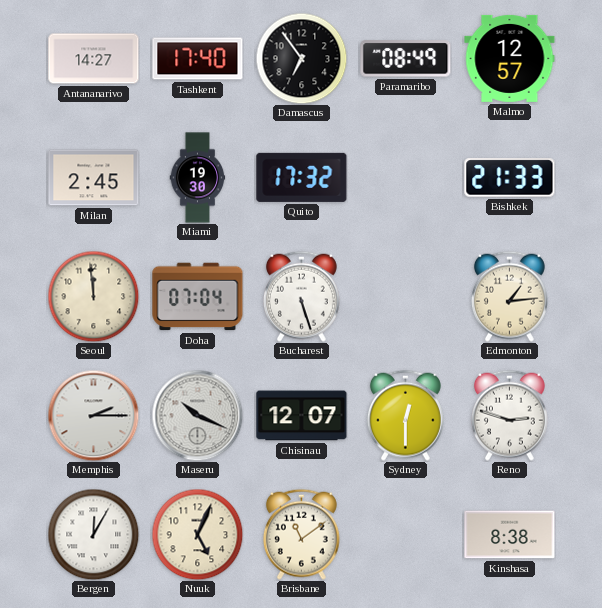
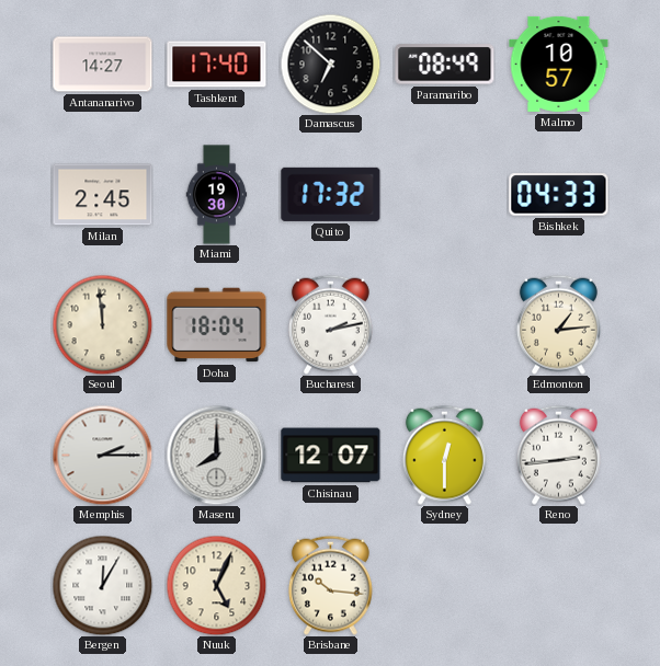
Damascus: 6:54 -> 6:52
Malmo: 12:57 -> 10:57
Bishkek: 21:33 -> 04:33
Doha: 07:04 -> 18:04
Bucharest: 5:27 -> 2:13
Maseru: 10:19 -> 8:00
Reno: 2:48 -> 2:44
Brisbane: 11:09 -> 10:16
Kinshasa: 8:38 -> none
